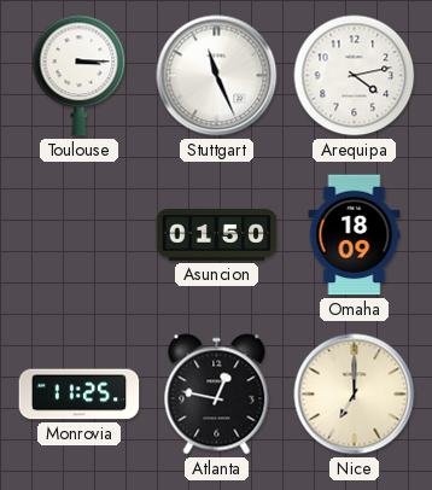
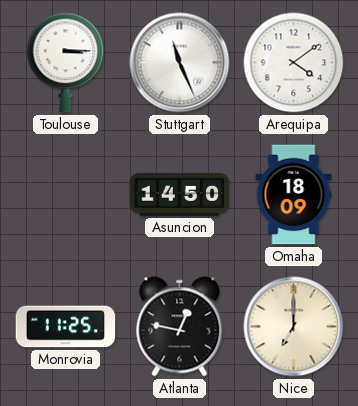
Arequipa: 4:13 -> 4:09
Asuncion: 01:50 -> 14:50
